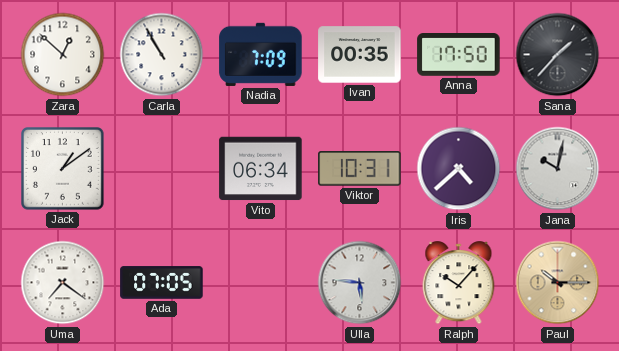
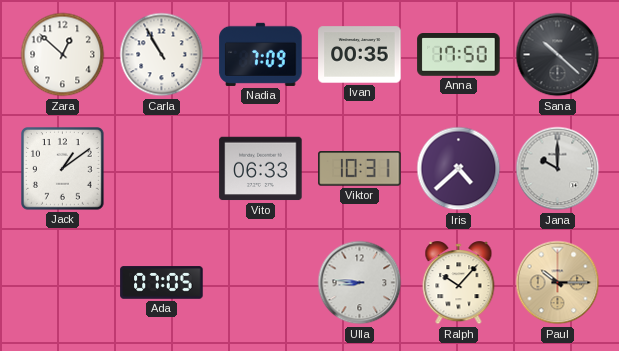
Sana: 1:37 -> 10:22
Vito: 06:34 -> 06:33
Jana: 10:02 -> 10:00
Uma: 7:21 -> none
Ulla: 5:46 -> 8:46
